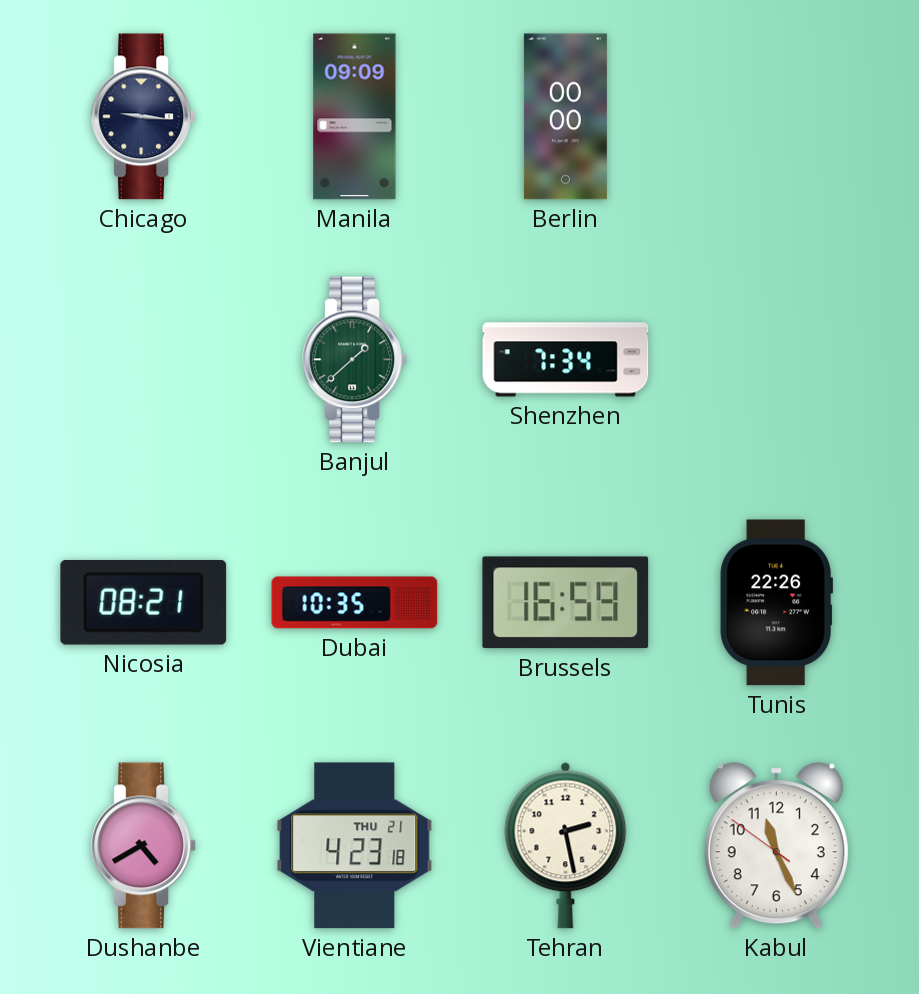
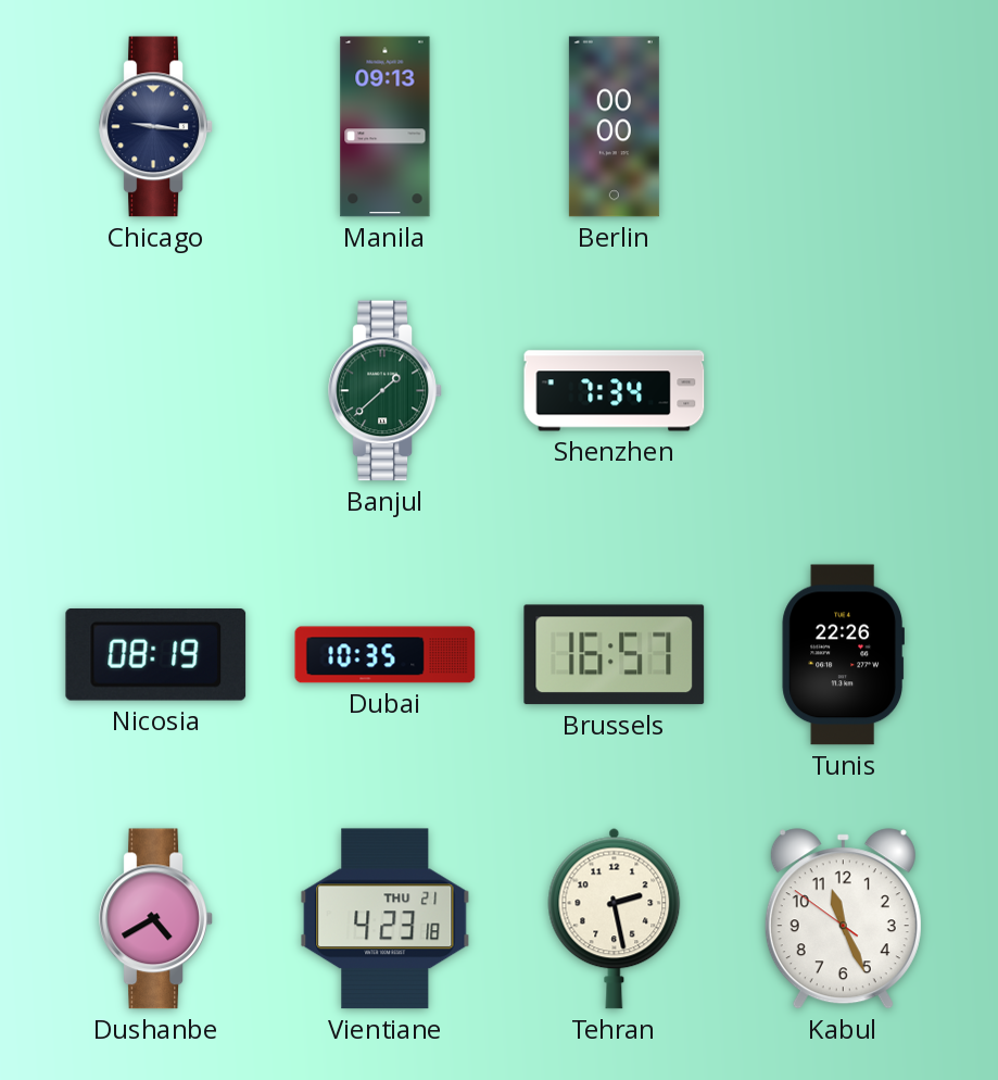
Manila: 09:09 -> 09:13
Nicosia: 08:21 -> 08:19
Brussels: 16:59 -> 16:57
